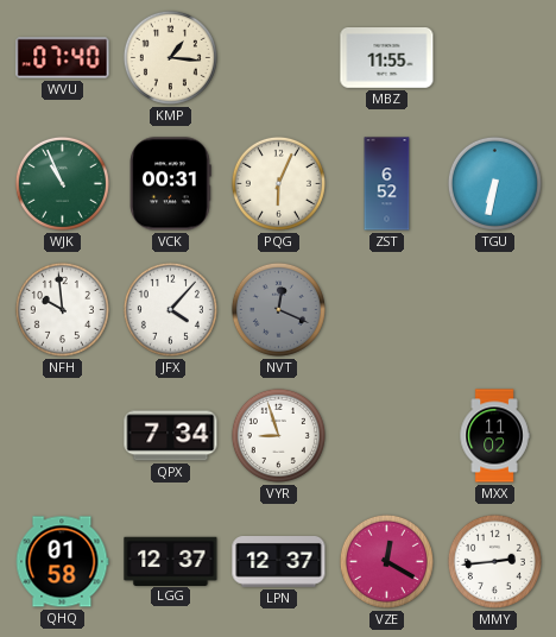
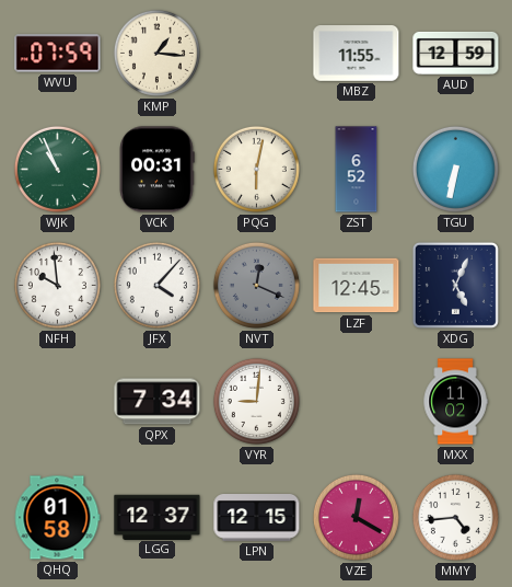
WVU: 07:40 -> 07:59
AUD: none -> 12:59
PQG: 6:04 -> 6:02
LZF: none -> 12:45
XDG: none -> 5:04
VYR: 8:57 -> 9:01
LPN: 12:37 -> 12:15
MMY: 2:44 -> 4:44
